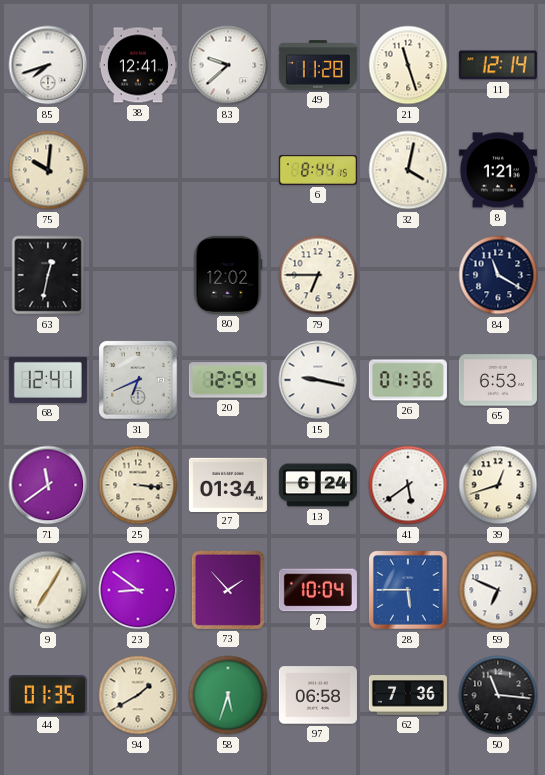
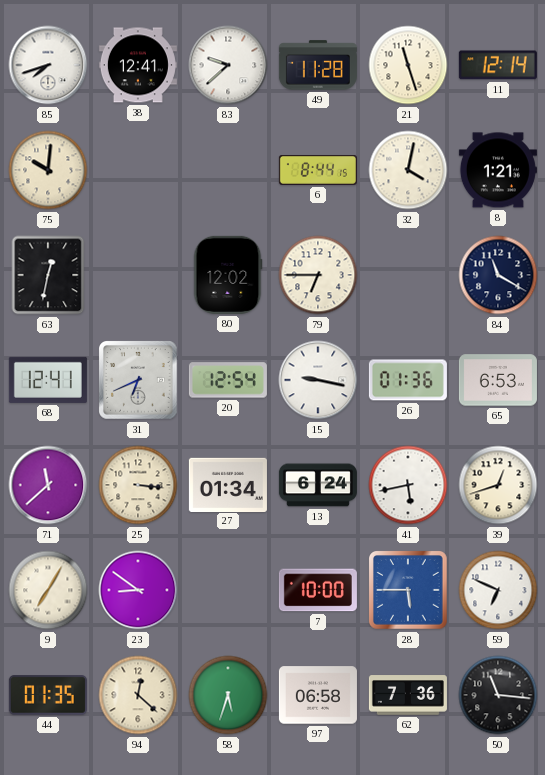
71: 11:39 -> 11:38
41: 5:39 -> 5:43
73: 1:53 -> none
7: 10:04 -> 10:00
94: 1:40 -> 12:22
